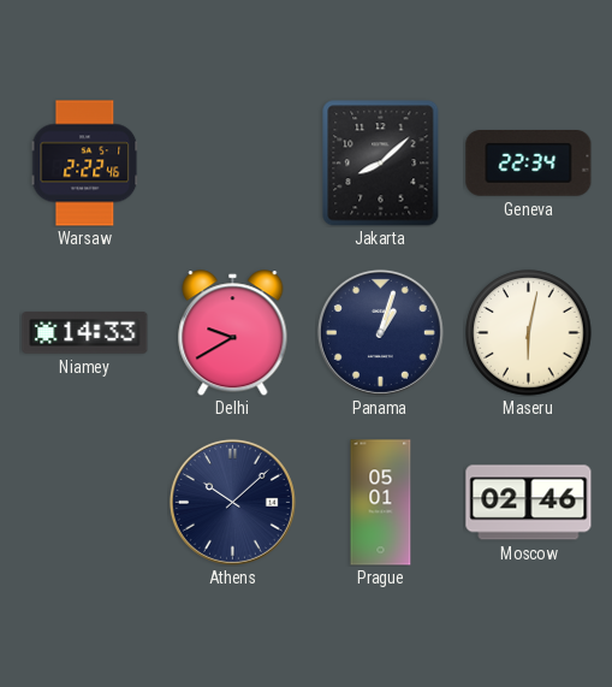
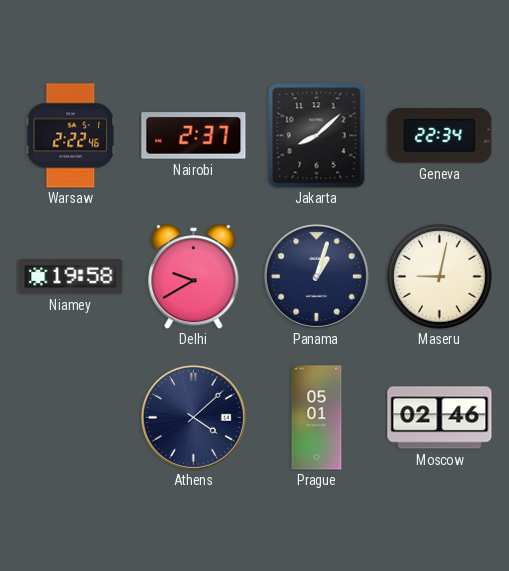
Nairobi: none -> 2:37
Niamey: 14:33 -> 19:58
Maseru: 6:02 -> 9:02
Athens: 10:08 -> 4:08
